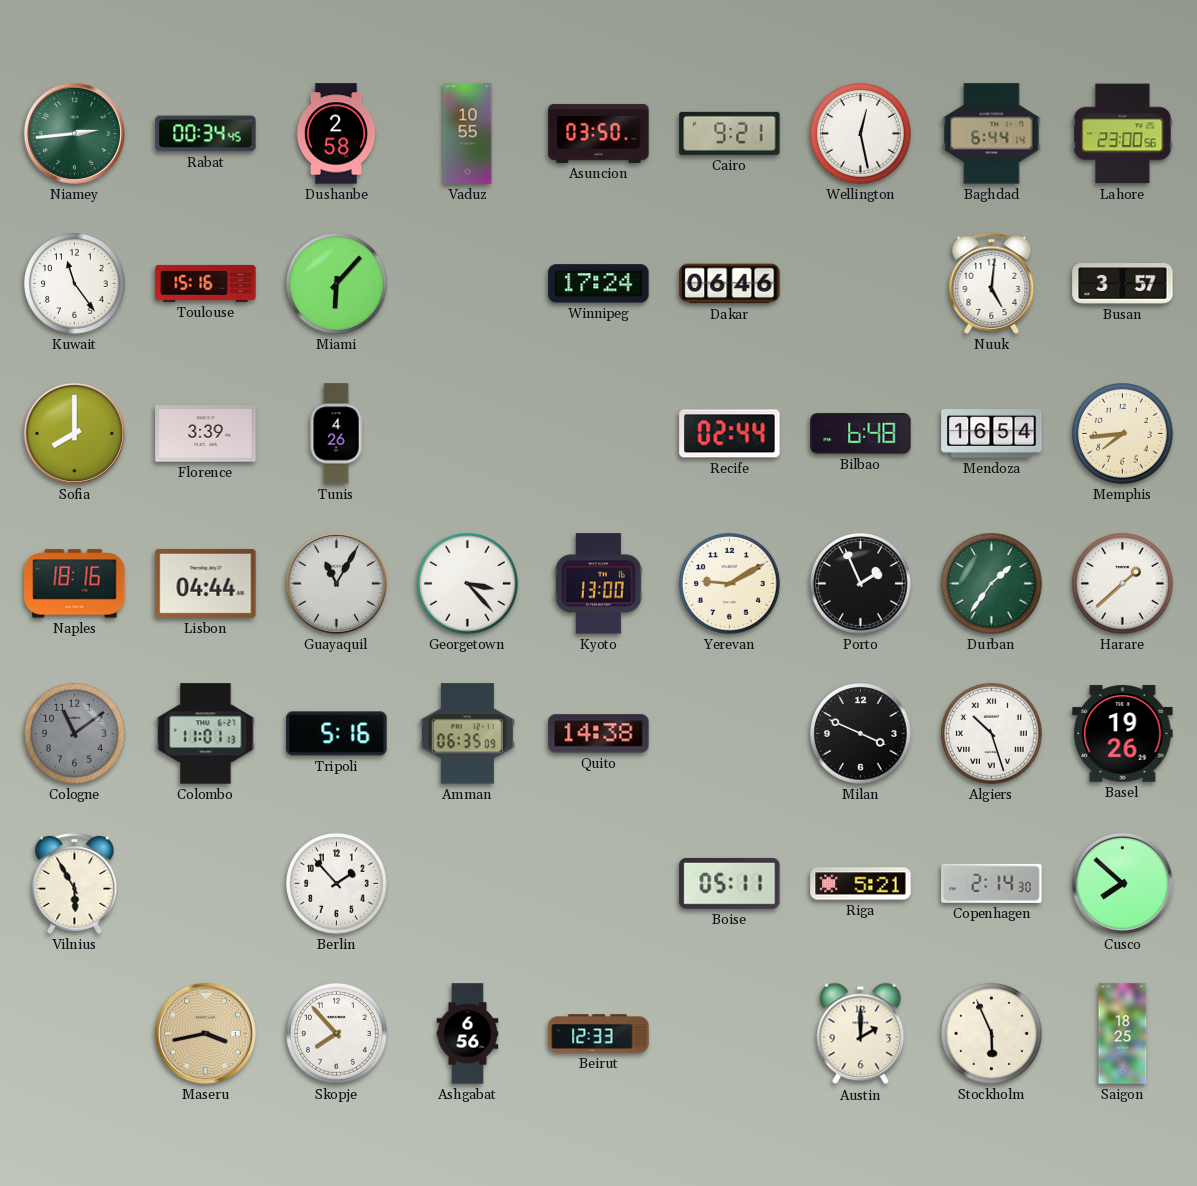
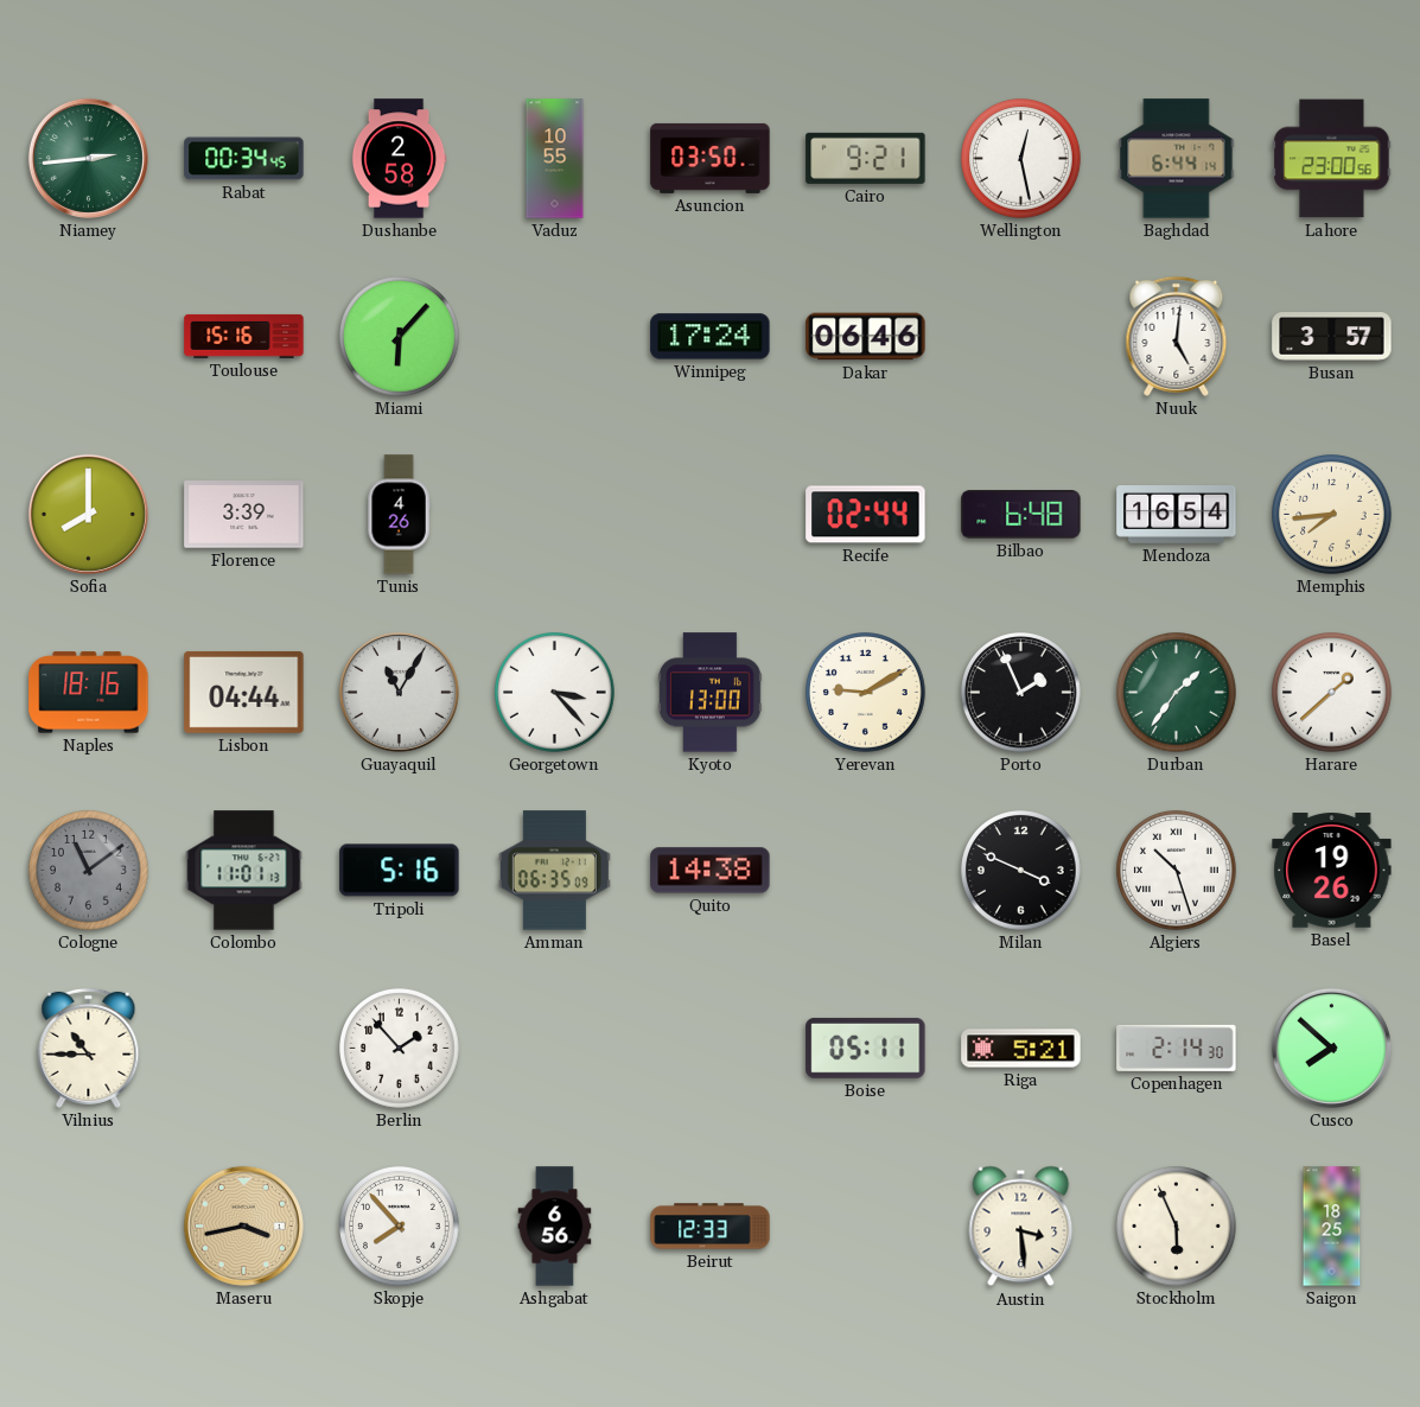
Kuwait: 11:24 -> none
Vilnius: 5:55 -> 10:45
Austin: 2:00 -> 3:29
